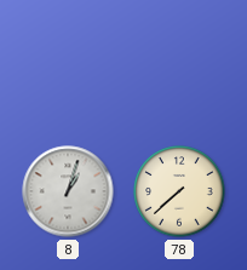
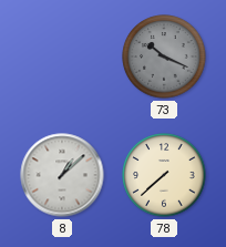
73: none -> 10:19
8: 1:03 -> 1:08
